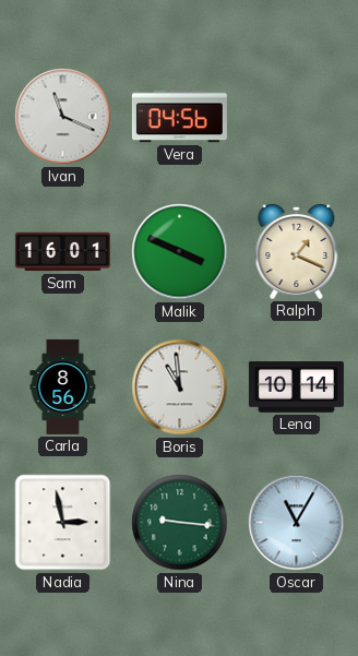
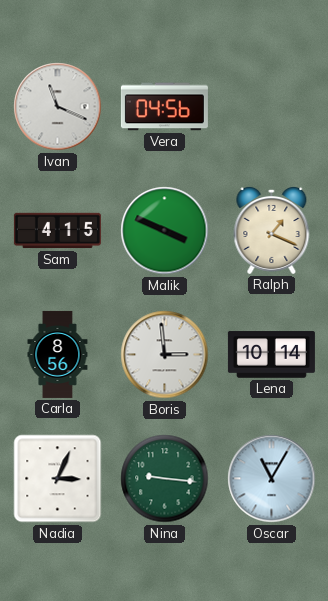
Sam: 16:01 -> 4:15
Boris: 10:59 -> 2:59
Nadia: 2:58 -> 3:04
